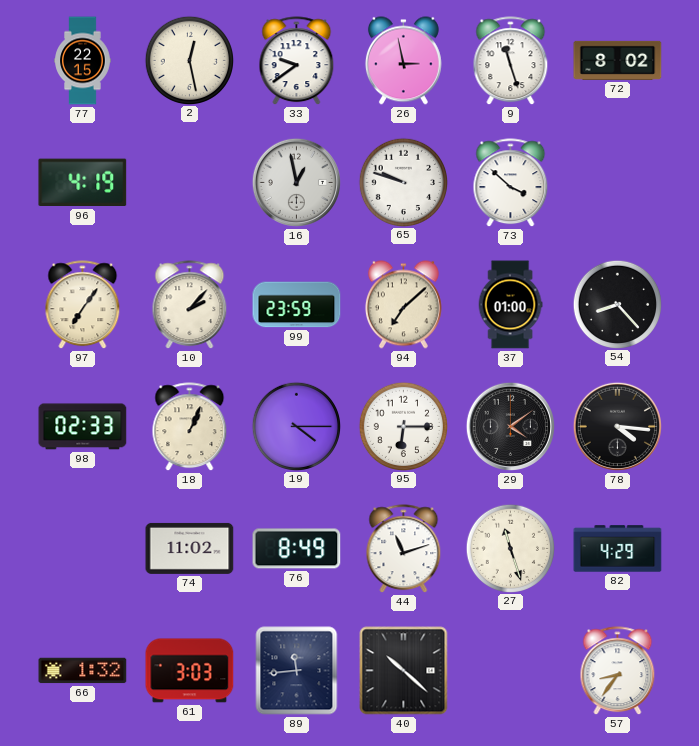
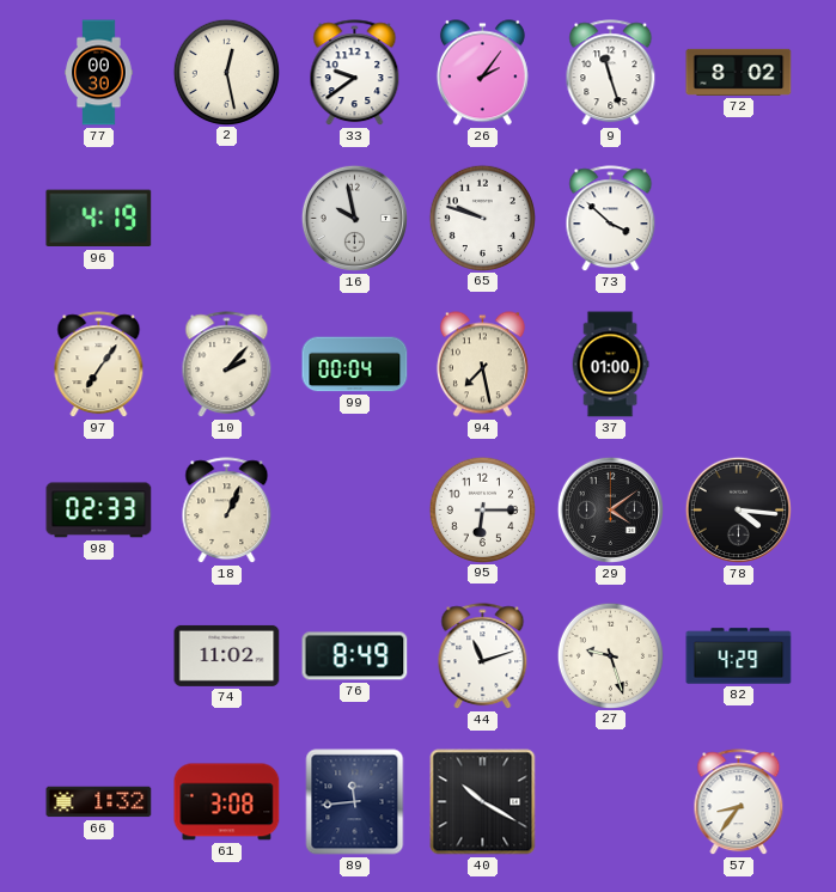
77: 22:15 -> 00:30
26: 2:58 -> 2:06
16: 12:58 -> 9:58
99: 23:59 -> 00:04
94: 7:08 -> 7:28
54: 8:23 -> none
19: 4:15 -> none
27: 11:27 -> 9:27
61: 3:03 -> 3:08
40: 10:22 -> 10:20
